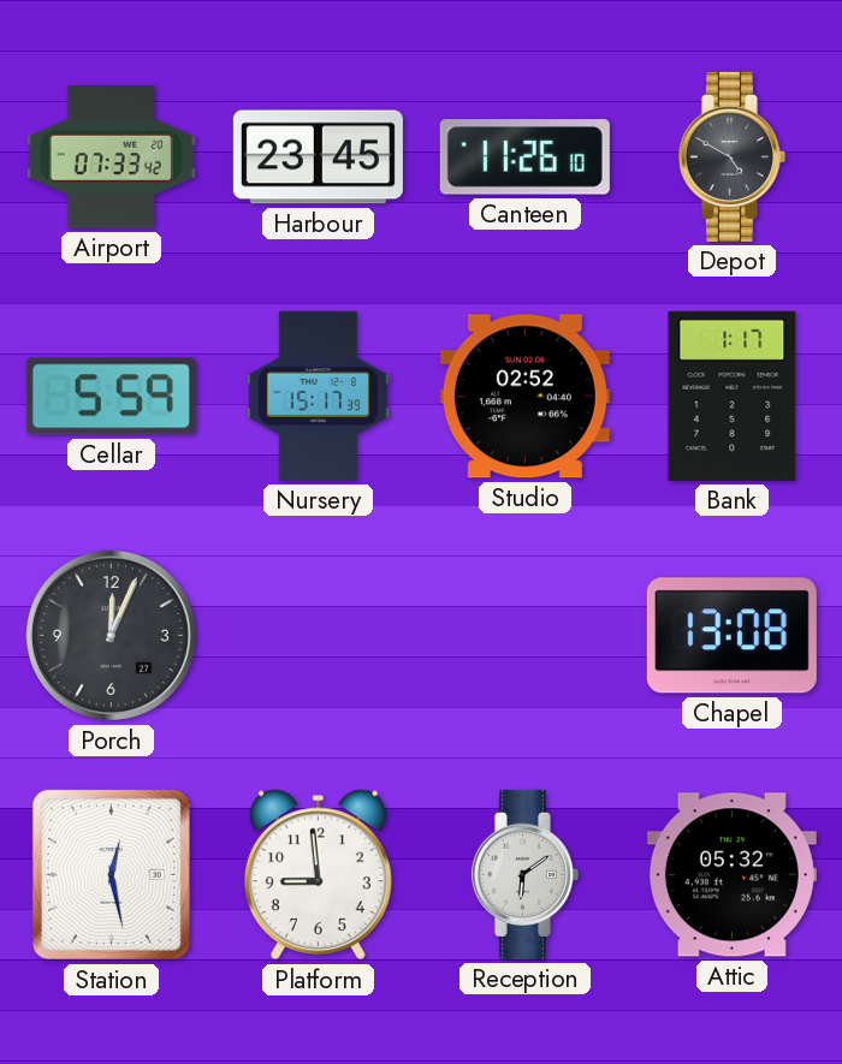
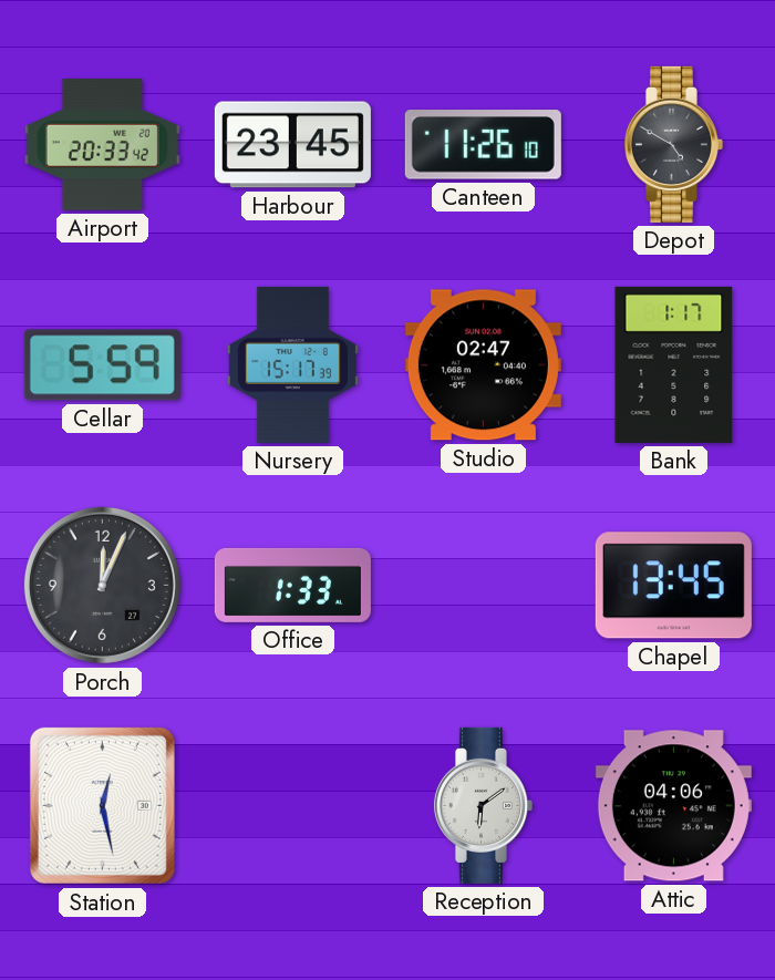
Airport: 07:33 -> 20:33
Studio: 02:52 -> 02:47
Office: none -> 1:33
Chapel: 13:08 -> 13:45
Platform: 8:59 -> none
Attic: 05:32 -> 04:06
